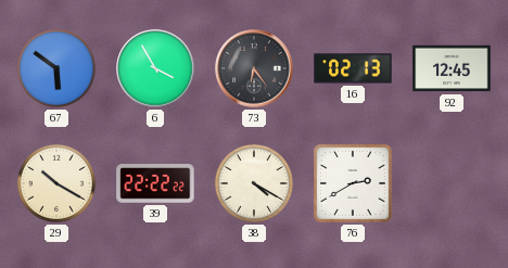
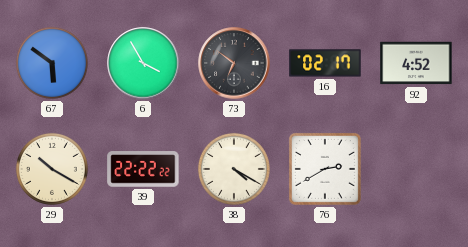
73: 6:24 -> 6:51
16: 02:13 -> 02:17
92: 12:45 -> 4:52
